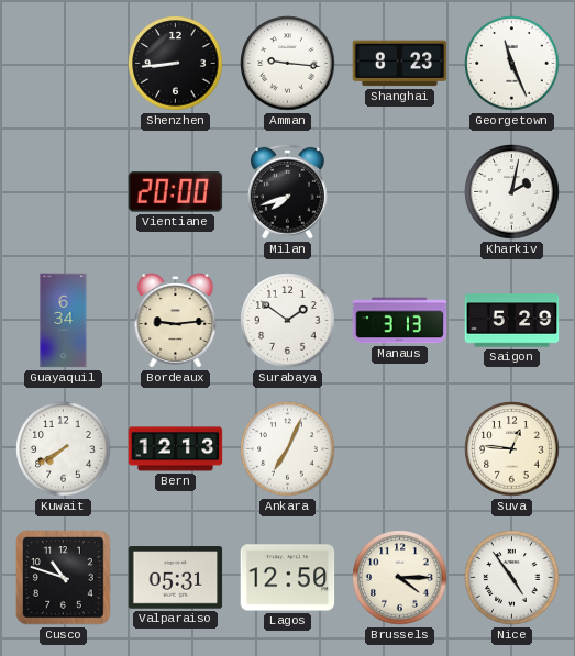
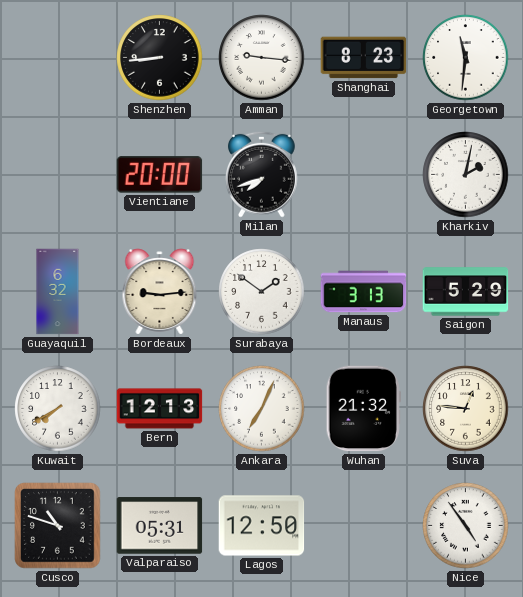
Georgetown: 11:26 -> 11:31
Guayaquil: 6:34 -> 6:32
Wuhan: none -> 21:32
Brussels: 4:15 -> none
